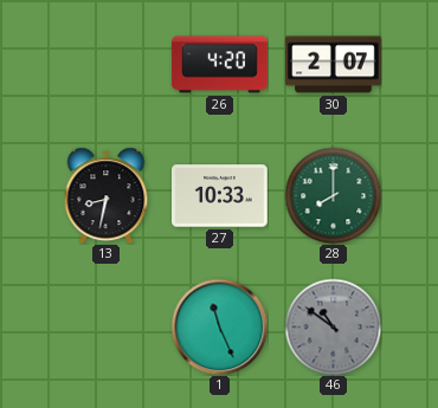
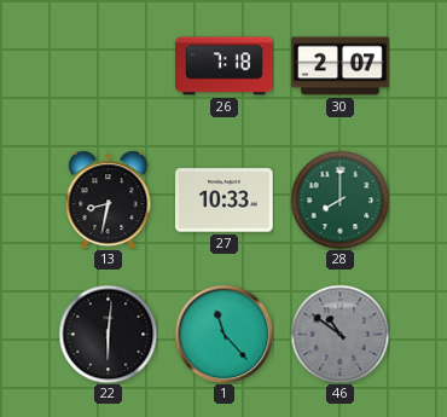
26: 4:20 -> 7:18
22: none -> 6:01
1: 11:26 -> 11:23
